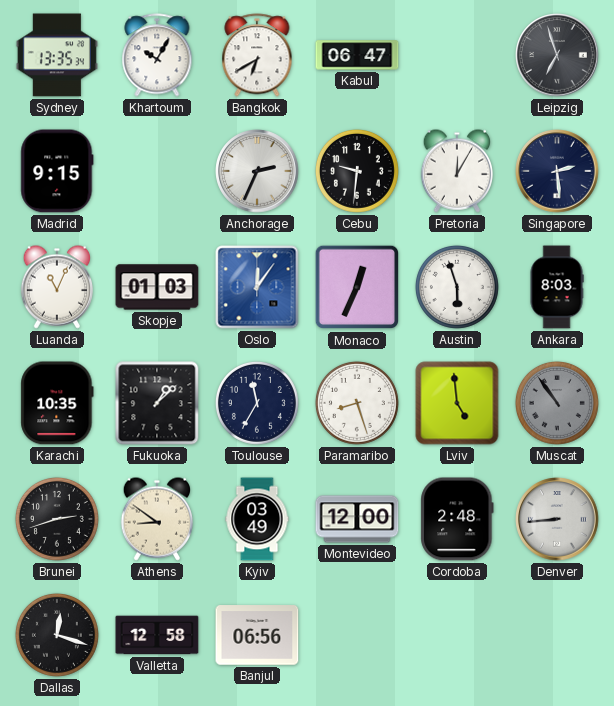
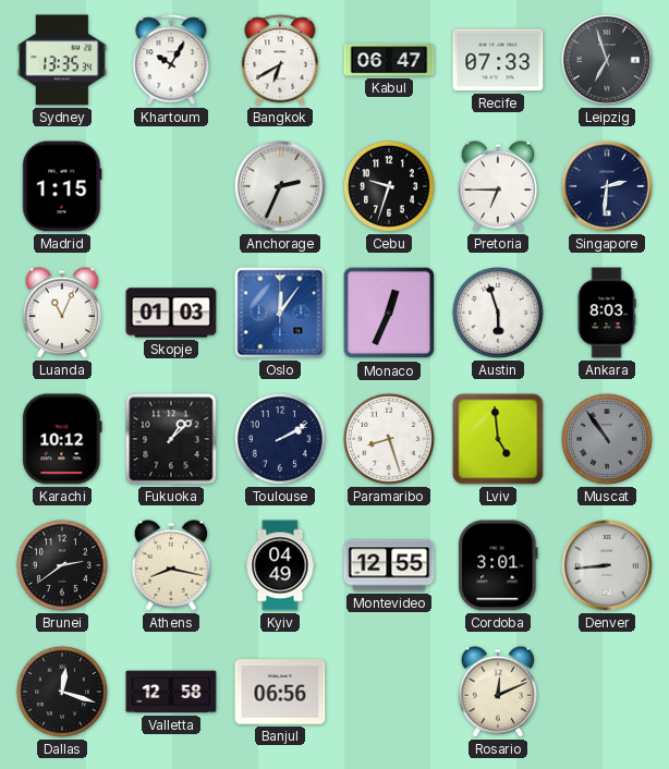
Recife: none -> 07:33
Madrid: 9:15 -> 1:15
Cebu: 9:31 -> 9:33
Pretoria: 12:05 -> 6:45
Singapore: 2:29 -> 2:31
Karachi: 10:35 -> 10:12
Toulouse: 11:35 -> 2:10
Brunei: 2:42 -> 2:39
Athens: 8:51 -> 8:17
Kyiv: 03:49 -> 04:49
Montevideo: 12:00 -> 12:55
Cordoba: 2:48 -> 3:01
Rosario: none -> 12:11
